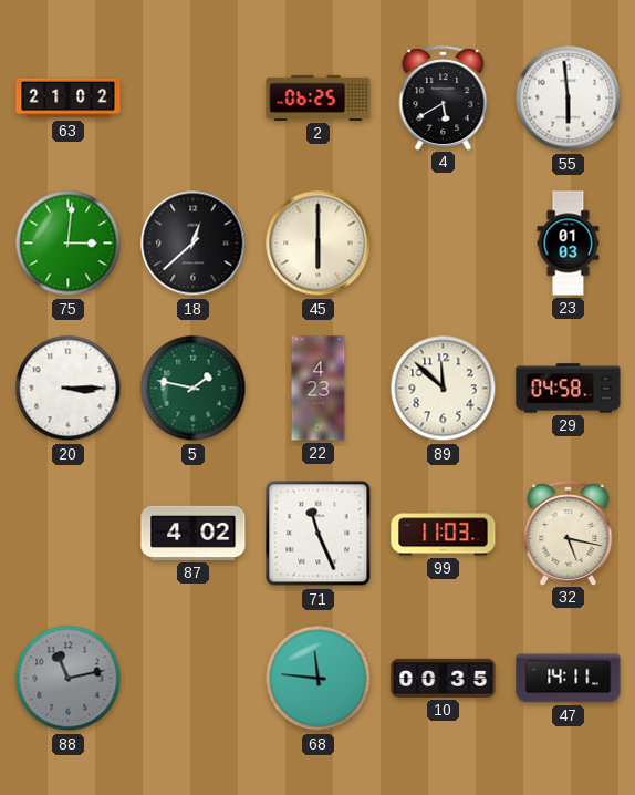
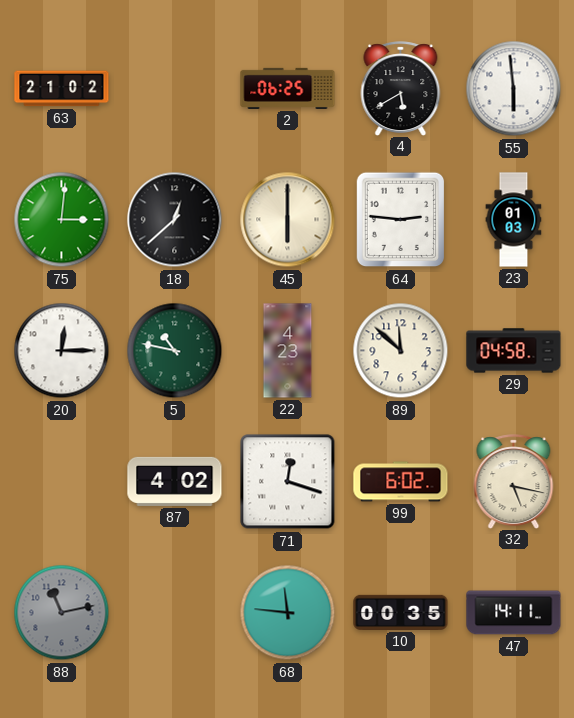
64: none -> 2:46
20: 3:15 -> 12:15
5: 1:47 -> 10:47
71: 11:26 -> 12:18
99: 11:03 -> 6:02
